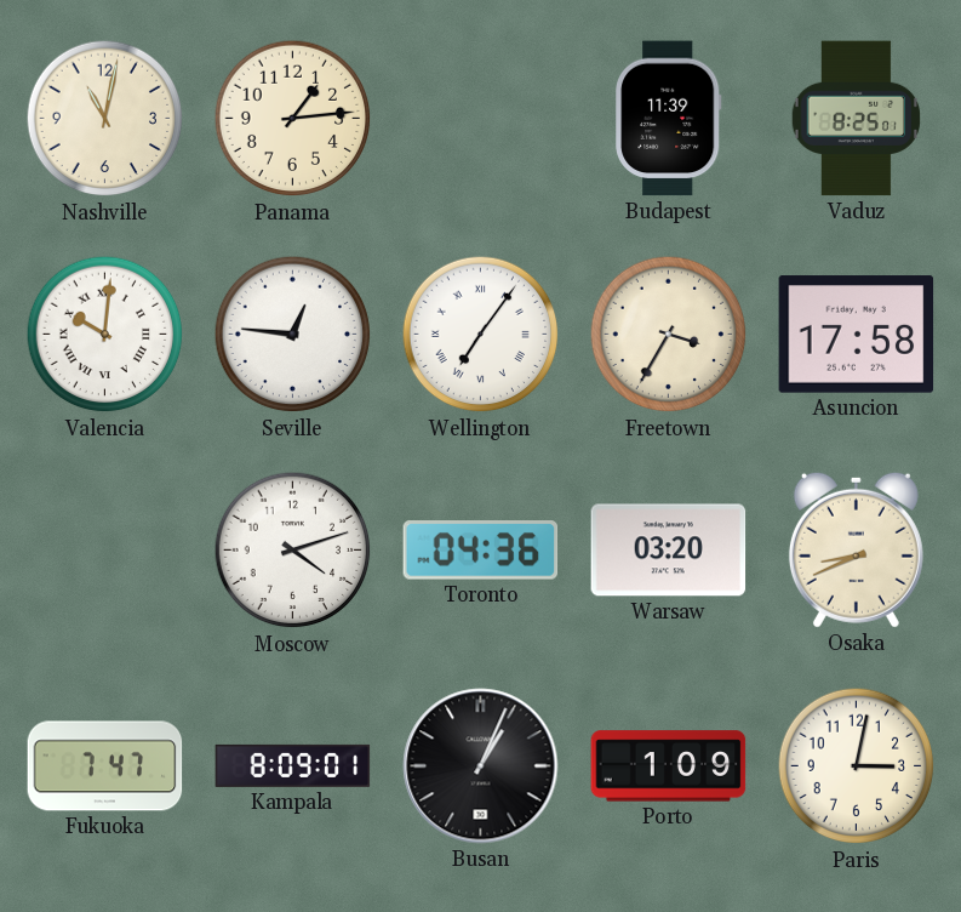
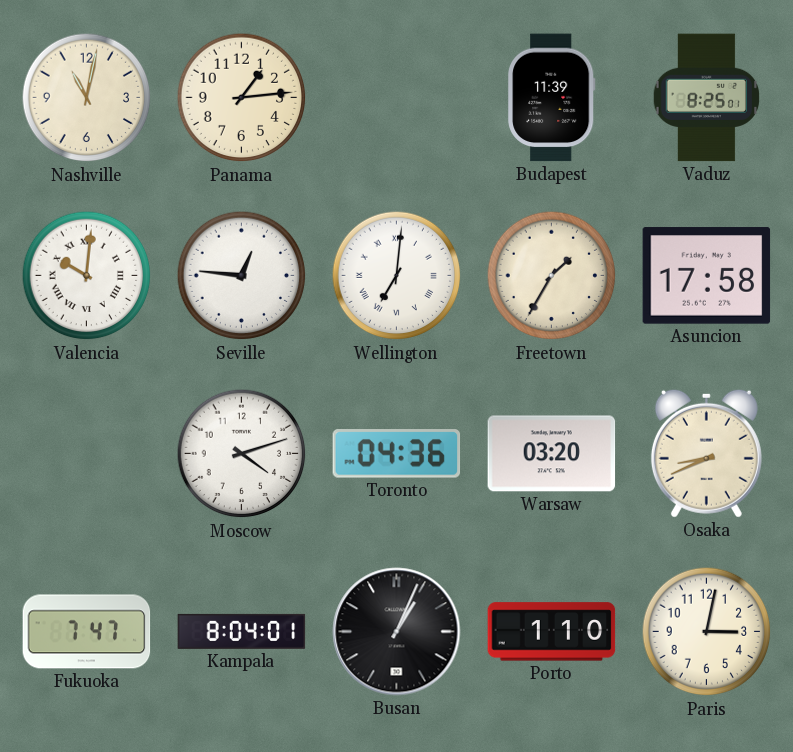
Wellington: 7:06 -> 7:01
Freetown: 3:35 -> 1:35
Kampala: 8:09 -> 8:04
Porto: 1:09 -> 1:10
